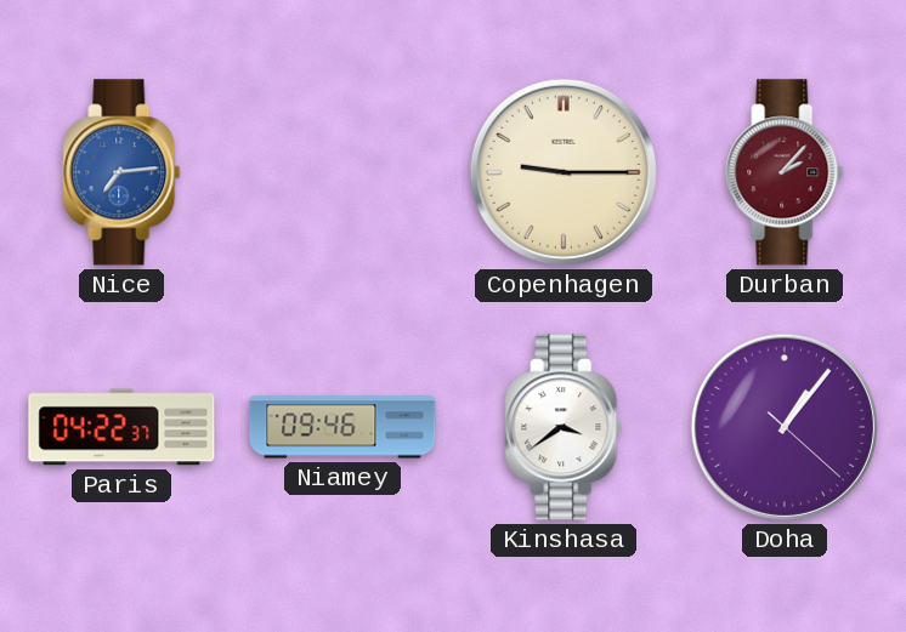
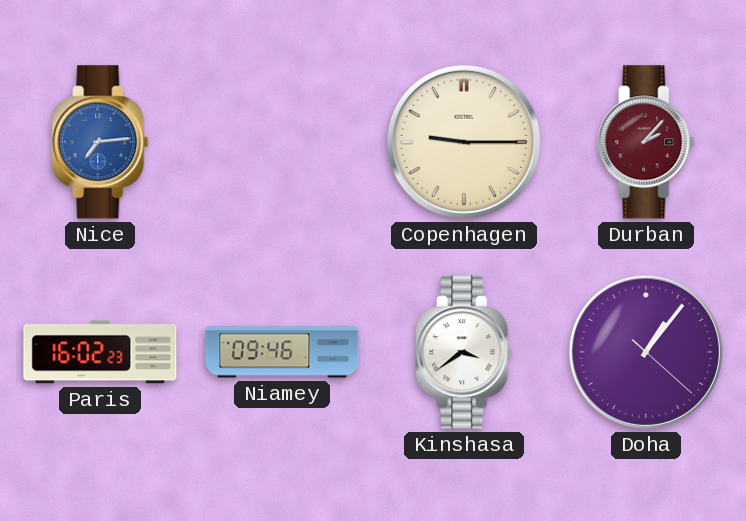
Paris: 04:22 -> 16:02
